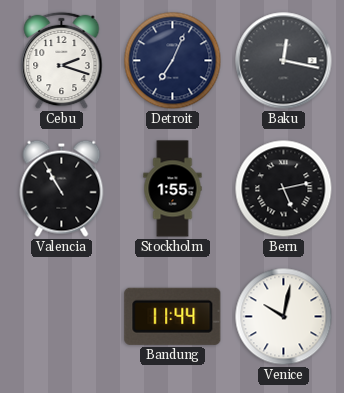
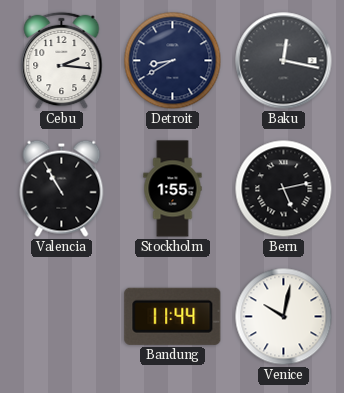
Cebu: 2:18 -> 2:16
Detroit: 7:04 -> 8:40
